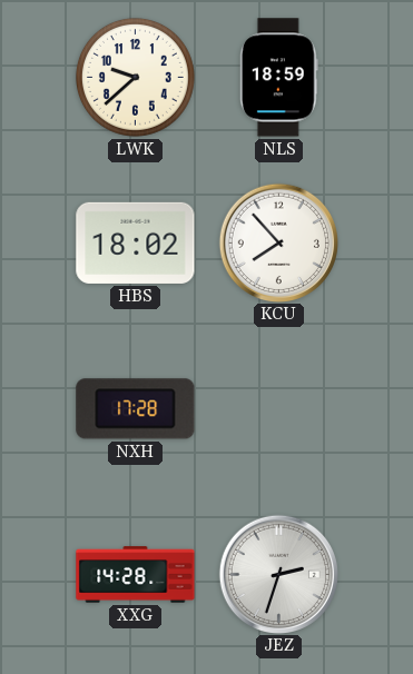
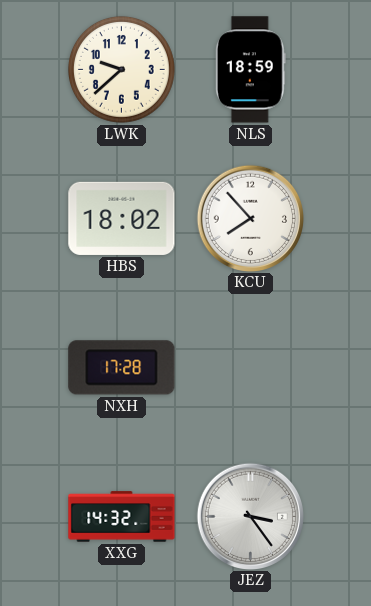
XXG: 14:28 -> 14:32
JEZ: 2:33 -> 3:24
